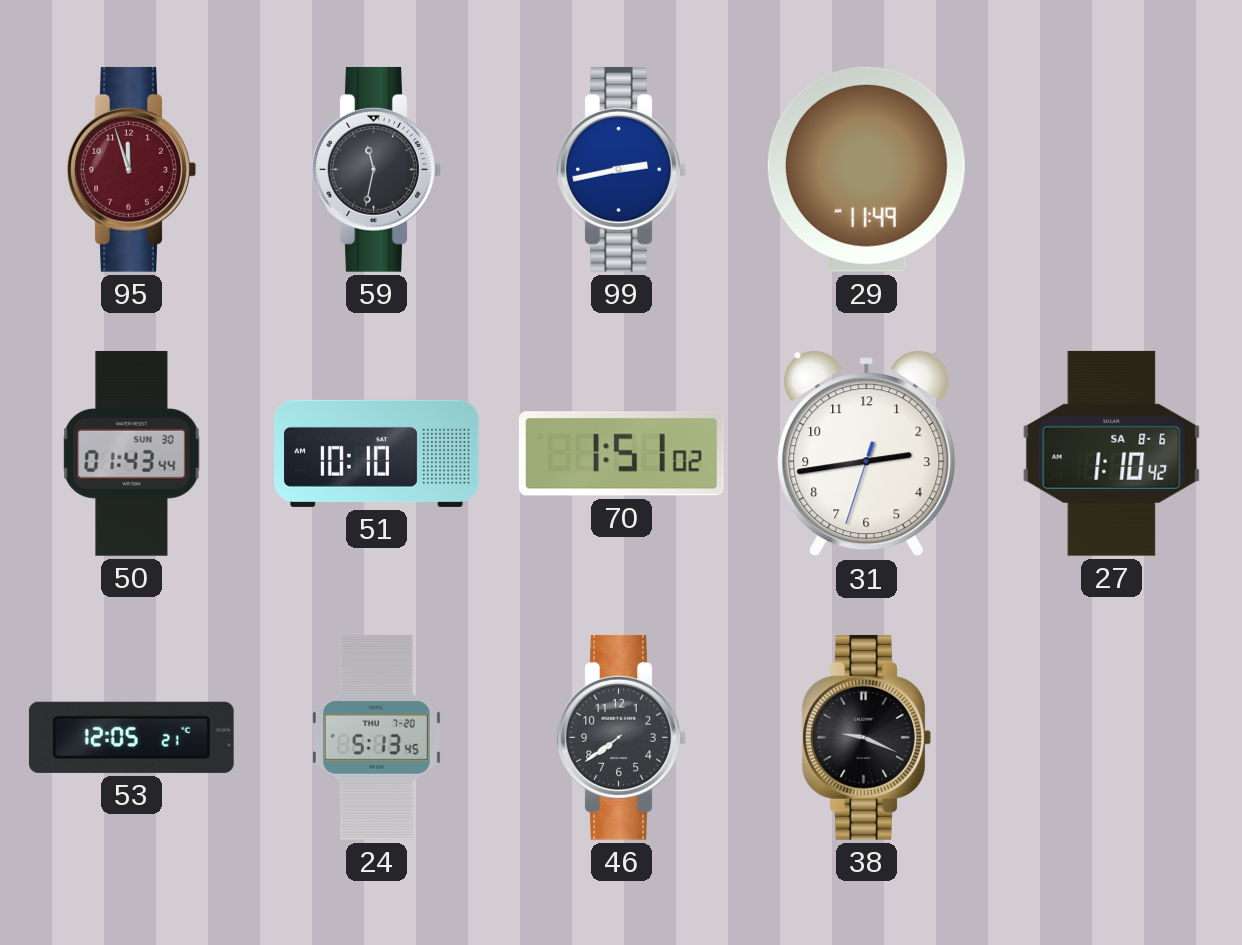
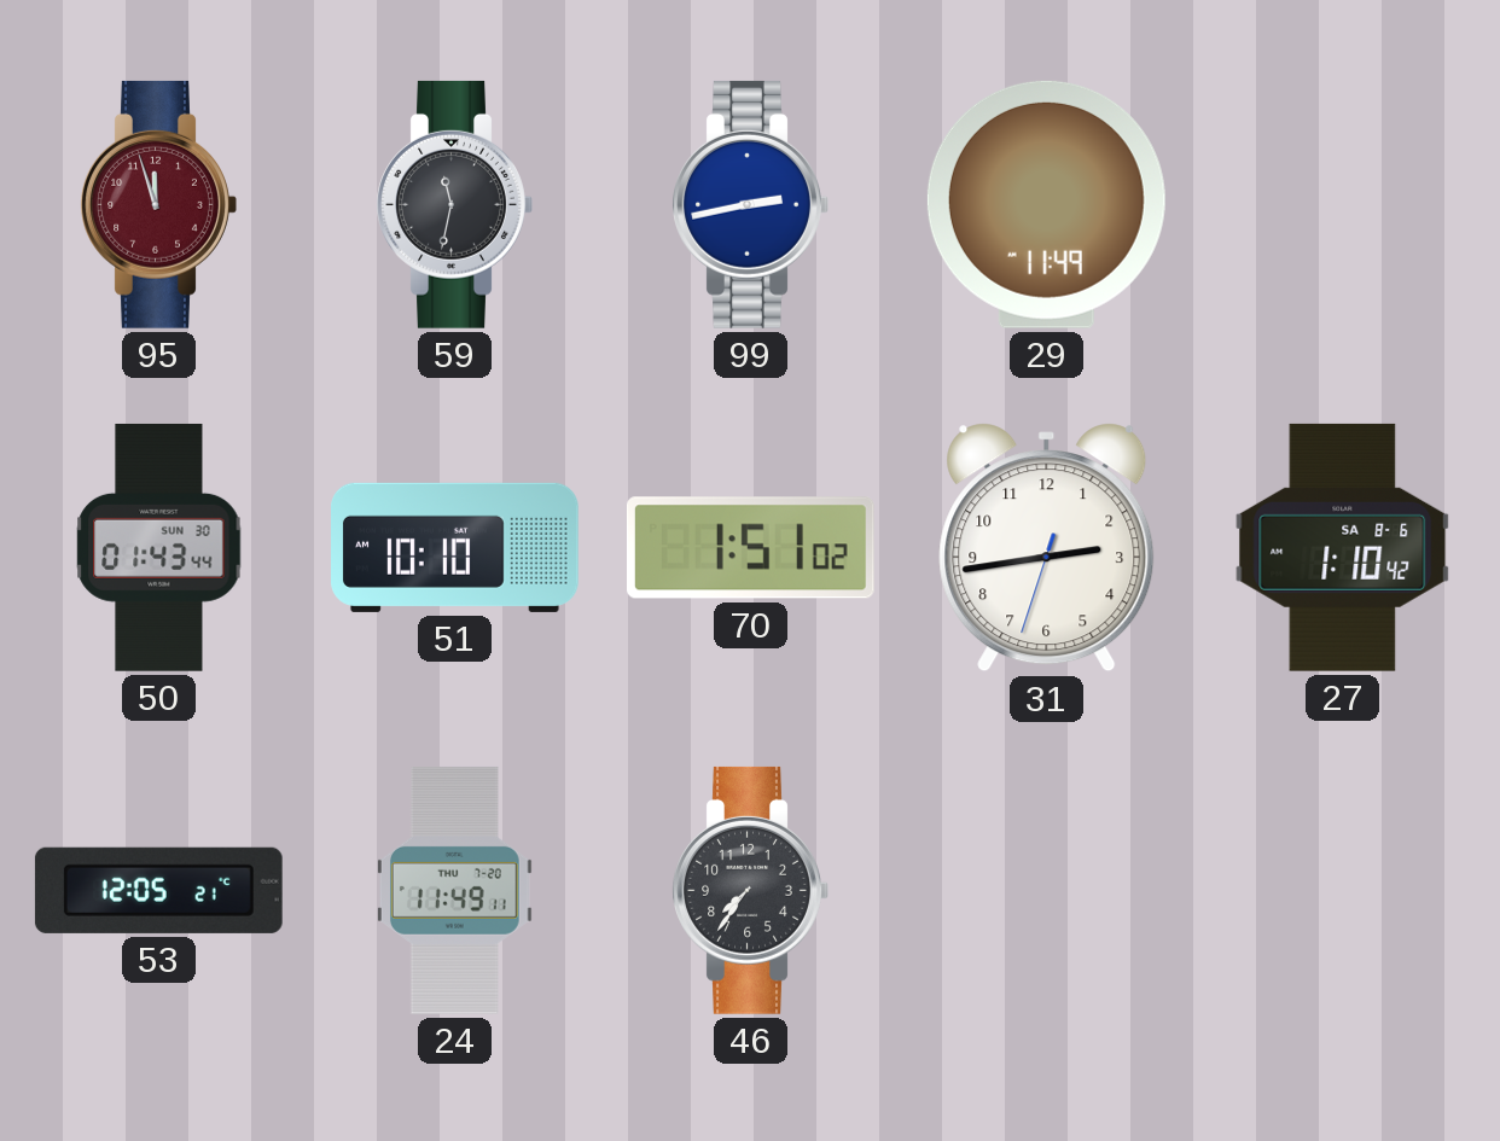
24: 5:13 -> 11:49
46: 7:39 -> 7:36
38: 9:19 -> none
